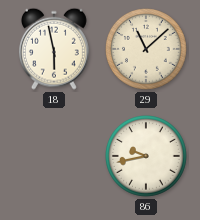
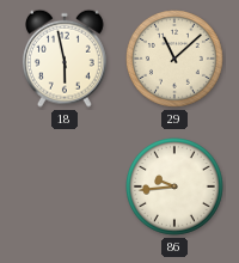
86: 9:43 -> 9:44
